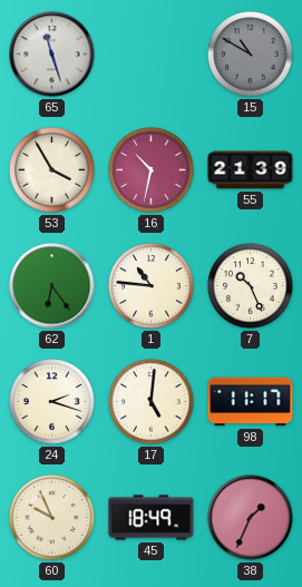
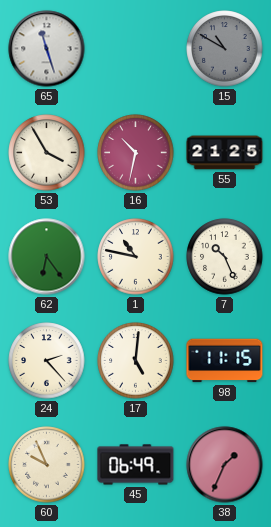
55: 21:39 -> 21:25
1: 10:46 -> 10:47
24: 2:18 -> 2:23
98: 11:17 -> 11:15
45: 18:49 -> 06:49
